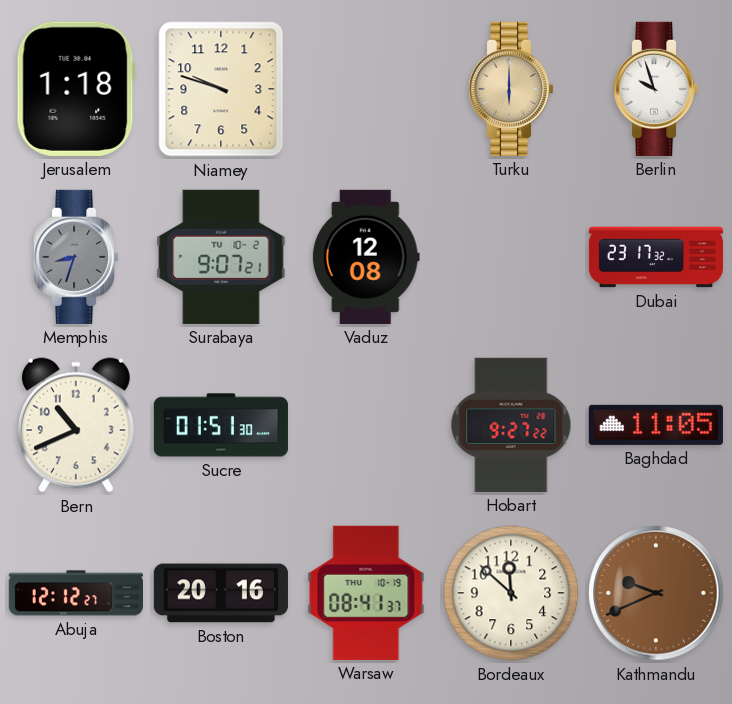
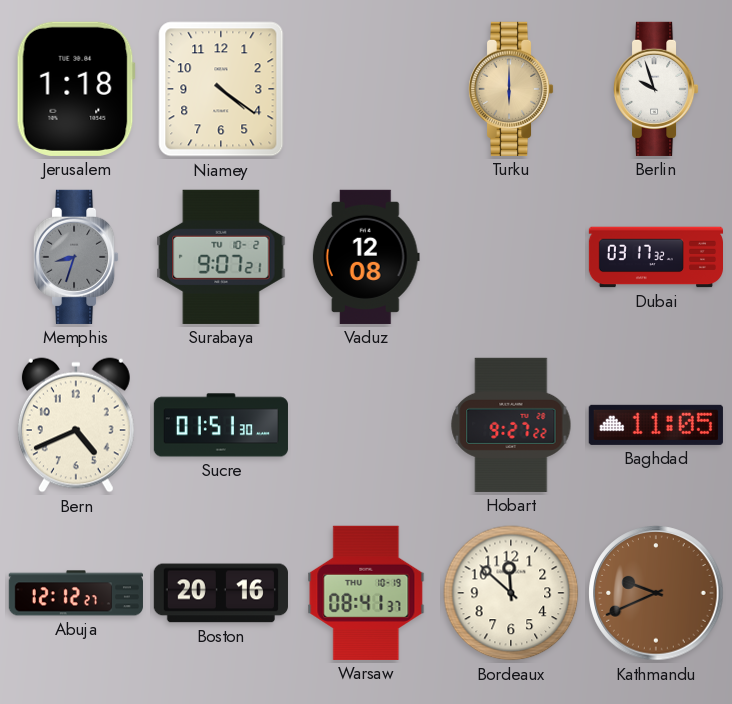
Niamey: 9:48 -> 4:21
Dubai: 23:17 -> 03:17
Bern: 10:41 -> 4:41
